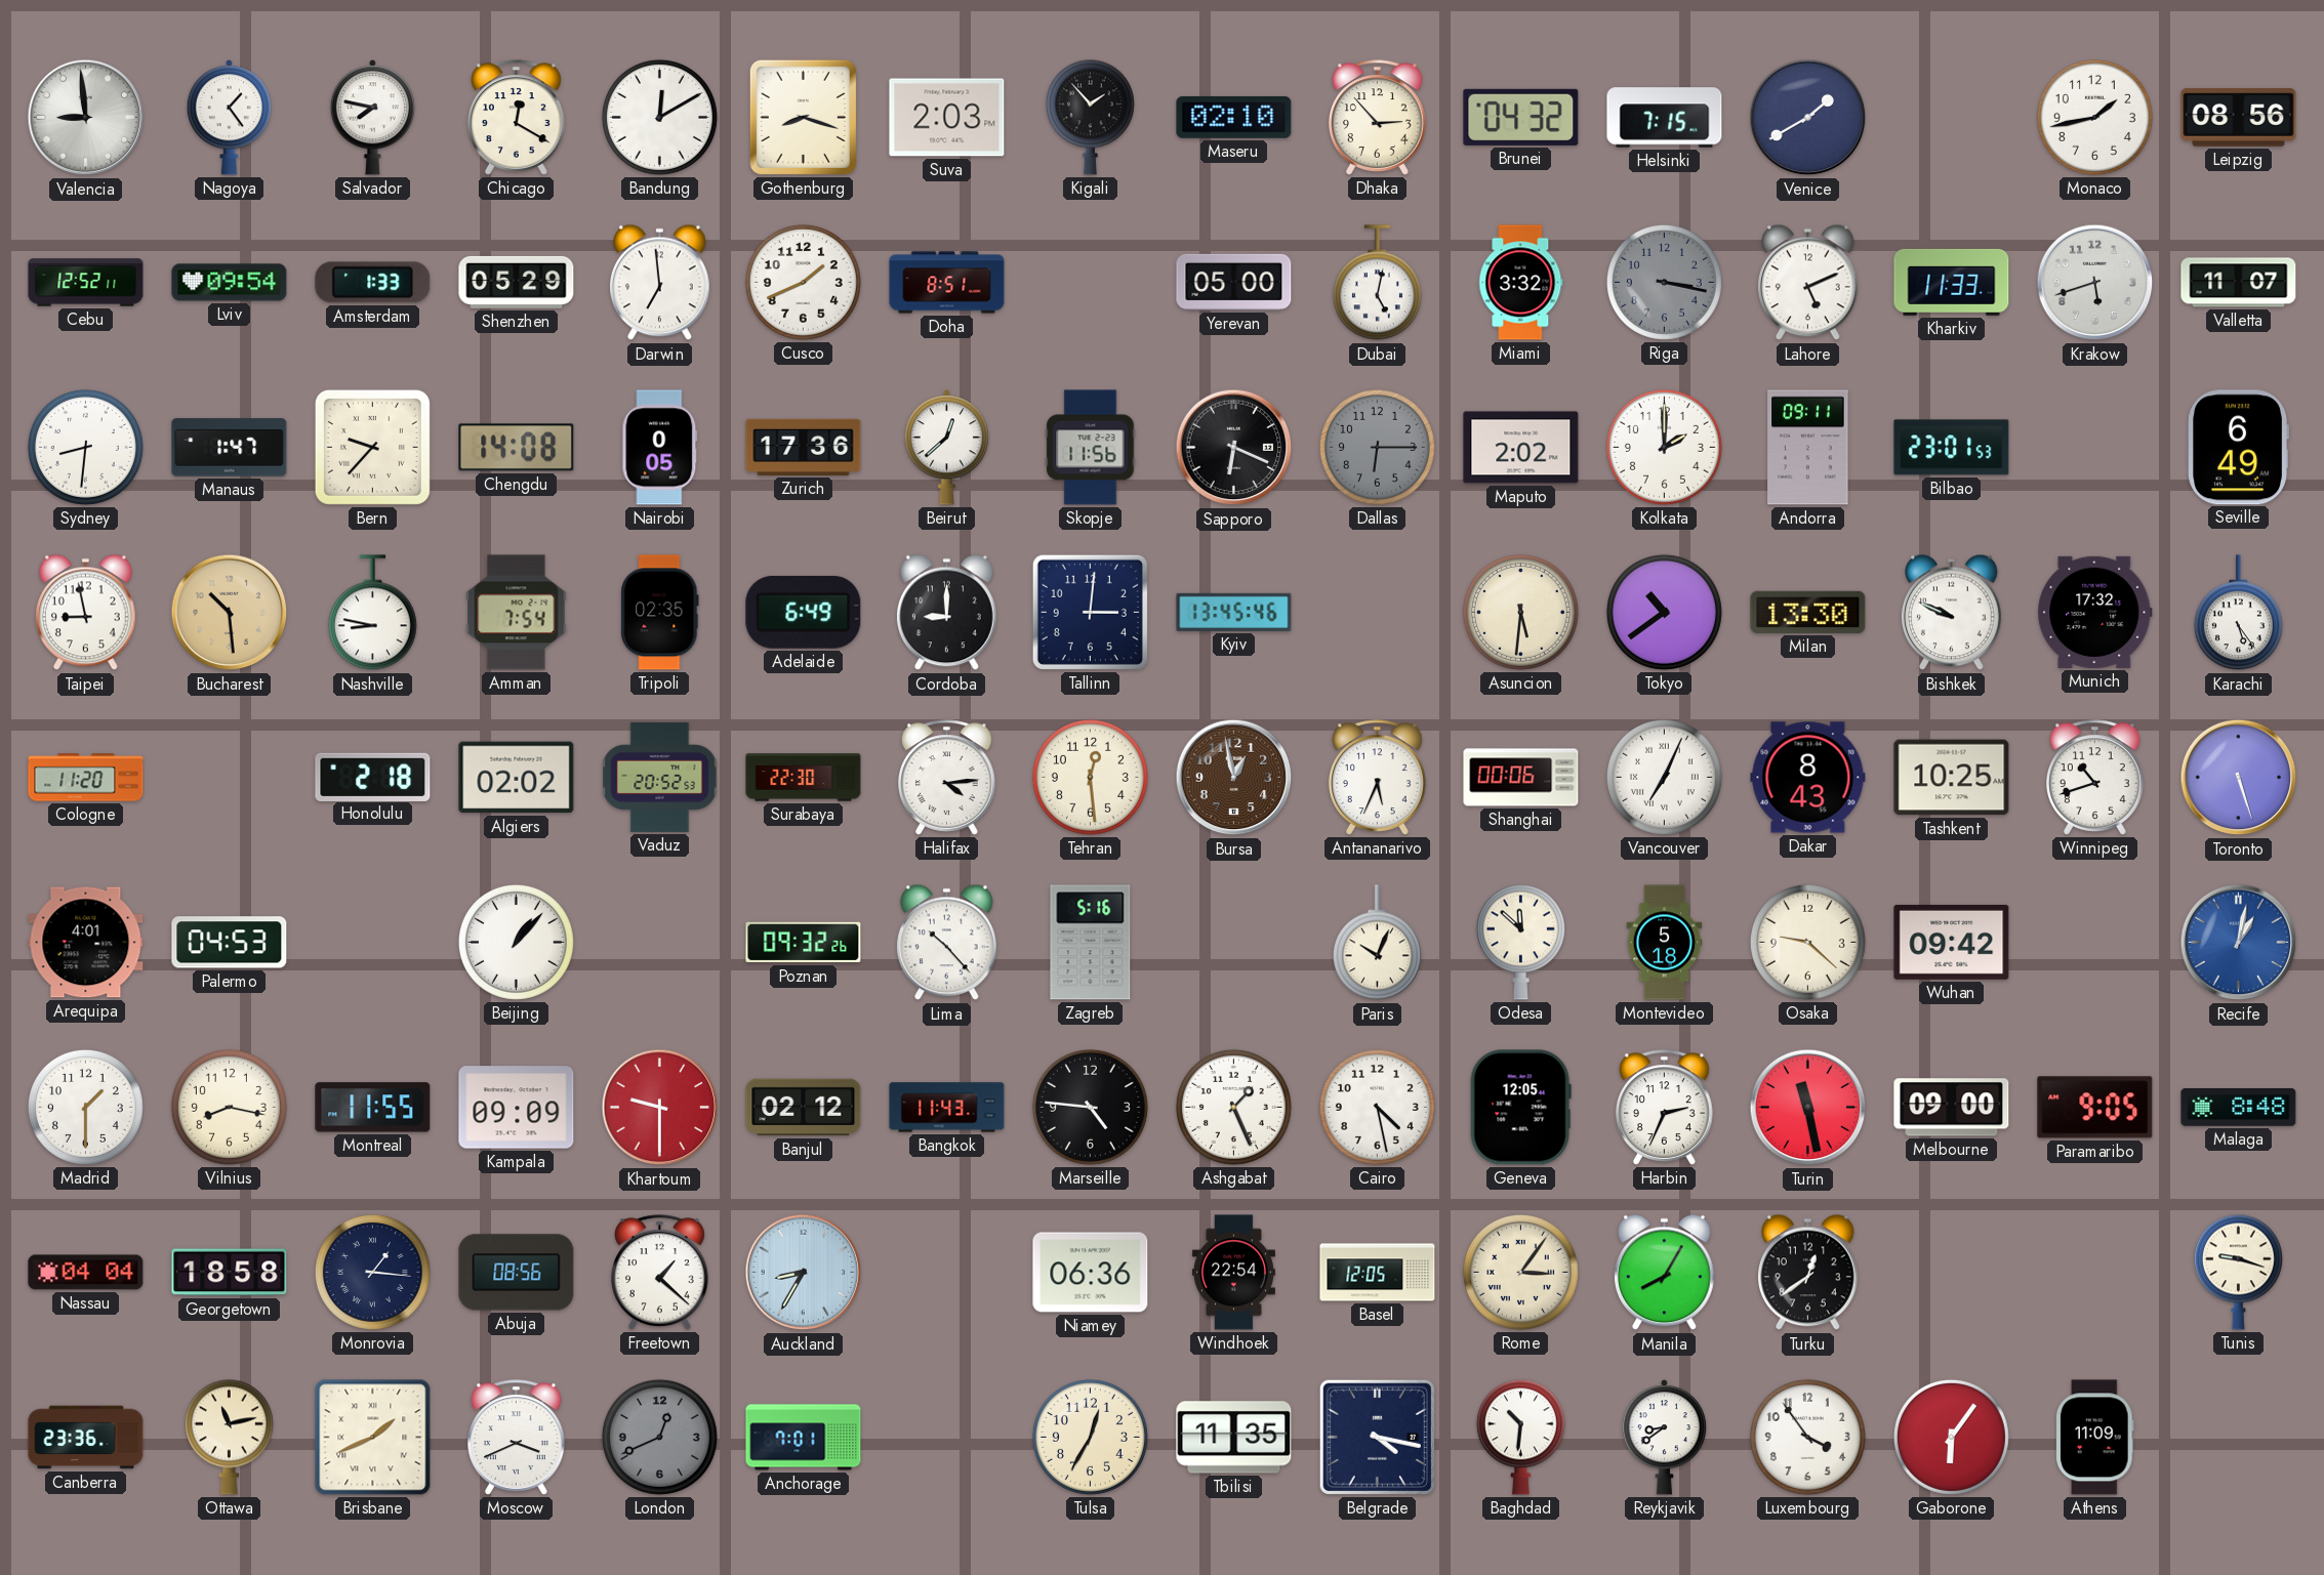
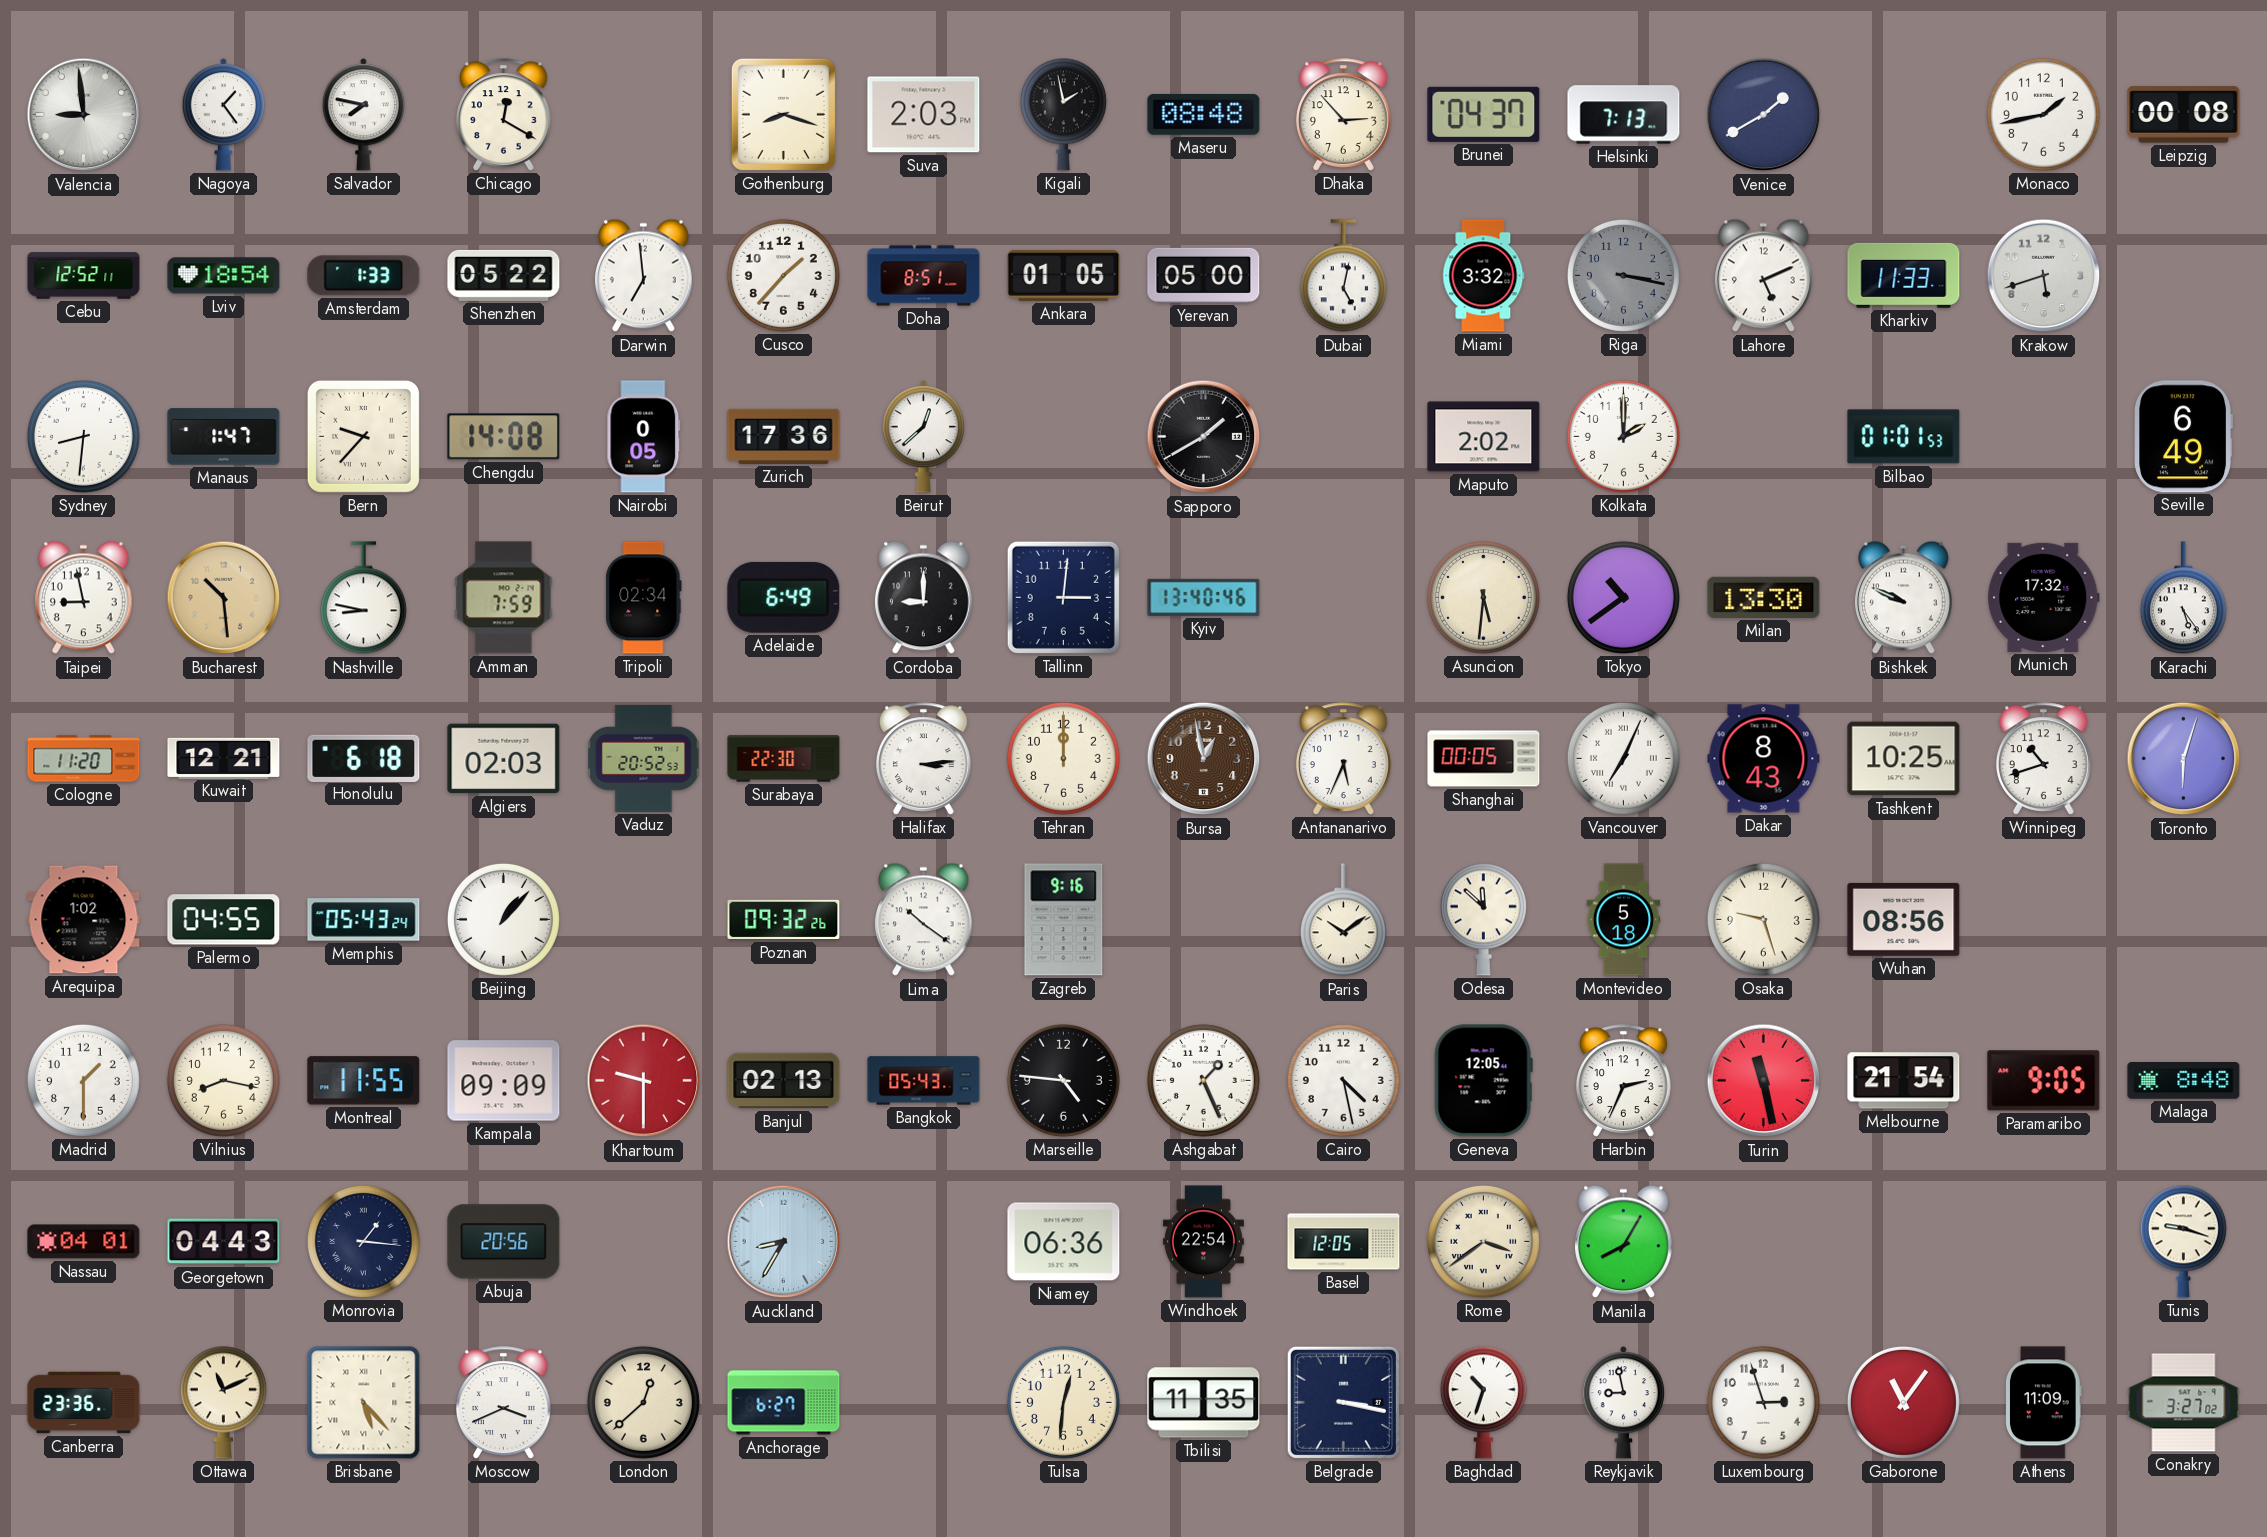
Bandung: 12:10 -> none
Kigali: 1:53 -> 1:58
Maseru: 02:10 -> 08:48
Brunei: 04:32 -> 04:37
Helsinki: 7:15 -> 7:13
Leipzig: 08:56 -> 00:08
Lviv: 09:54 -> 18:54
Shenzhen: 05:29 -> 05:22
Cusco: 1:41 -> 1:37
Ankara: none -> 01:05
Valletta: 11:07 -> none
Skopje: 11:56 -> none
Sapporo: 6:19 -> 1:40
Dallas: 6:15 -> none
Andorra: 09:11 -> none
Bilbao: 23:01 -> 01:01
Amman: 7:54 -> 7:59
Tripoli: 02:35 -> 02:34
Kyiv: 13:45 -> 13:40
Kuwait: none -> 12:21
Honolulu: 2:18 -> 6:18
Algiers: 02:02 -> 02:03
Halifax: 4:14 -> 3:14
Tehran: 12:29 -> 12:00
Shanghai: 00:06 -> 00:05
Toronto: 5:27 -> 6:03
Arequipa: 4:01 -> 1:02
Palermo: 04:53 -> 04:55
Memphis: none -> 05:43
Lima: 10:23 -> 10:21
Zagreb: 5:16 -> 9:16
Paris: 10:04 -> 10:09
Osaka: 9:22 -> 9:27
Wuhan: 09:42 -> 08:56
Recife: 1:02 -> none
Banjul: 02:12 -> 02:13
Bangkok: 11:43 -> 05:43
Melbourne: 09:00 -> 21:54
Nassau: 04:04 -> 04:01
Georgetown: 18:58 -> 04:43
Abuja: 08:56 -> 20:56
Freetown: 1:22 -> none
Rome: 3:06 -> 3:39
Turku: 12:39 -> none
Ottawa: 11:13 -> 11:11
Brisbane: 1:41 -> 5:23
London: 12:41 -> 12:38
London dial: grey -> cream
Anchorage: 7:01 -> 6:27
Tulsa: 12:35 -> 12:31
Belgrade: 4:17 -> 3:17
Baghdad: 10:31 -> 10:33
Reykjavik: 8:39 -> 8:58
Luxembourg: 3:54 -> 2:57
Gaborone: 6:06 -> 11:06
Conakry: none -> 3:27
